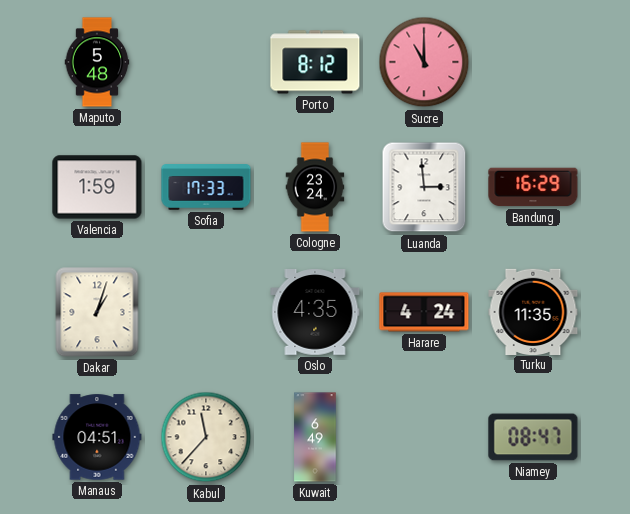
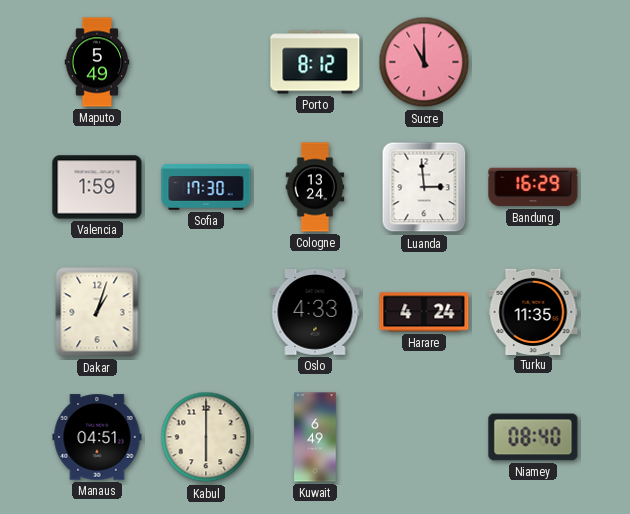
Maputo: 5:48 -> 5:49
Sofia: 17:33 -> 17:30
Cologne: 23:24 -> 13:24
Oslo: 4:35 -> 4:33
Kabul: 11:37 -> 6:00
Niamey: 08:47 -> 08:40
